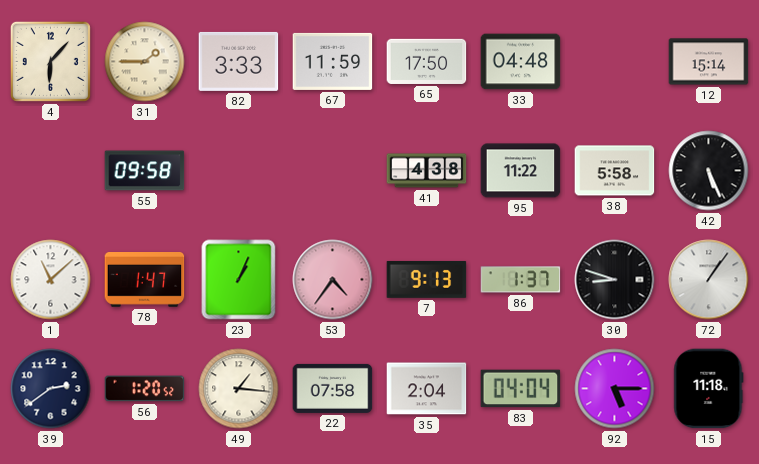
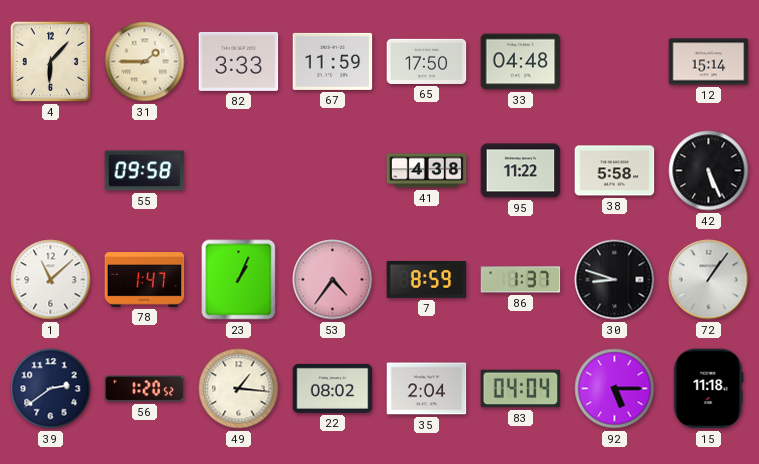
7: 9:13 -> 8:59
22: 07:58 -> 08:02
